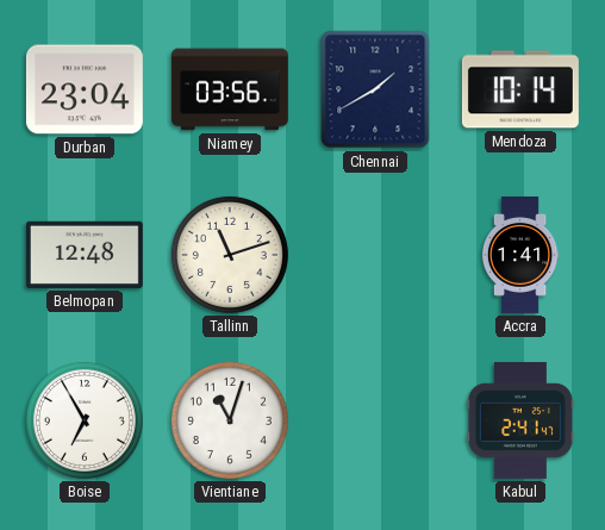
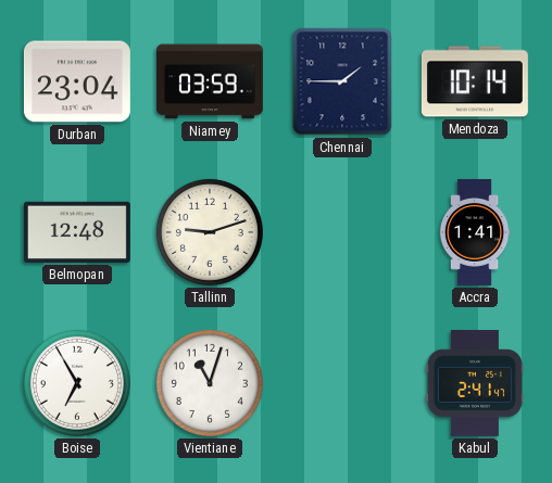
Niamey: 03:56 -> 03:59
Chennai: 1:40 -> 1:45
Tallinn: 11:12 -> 9:12
